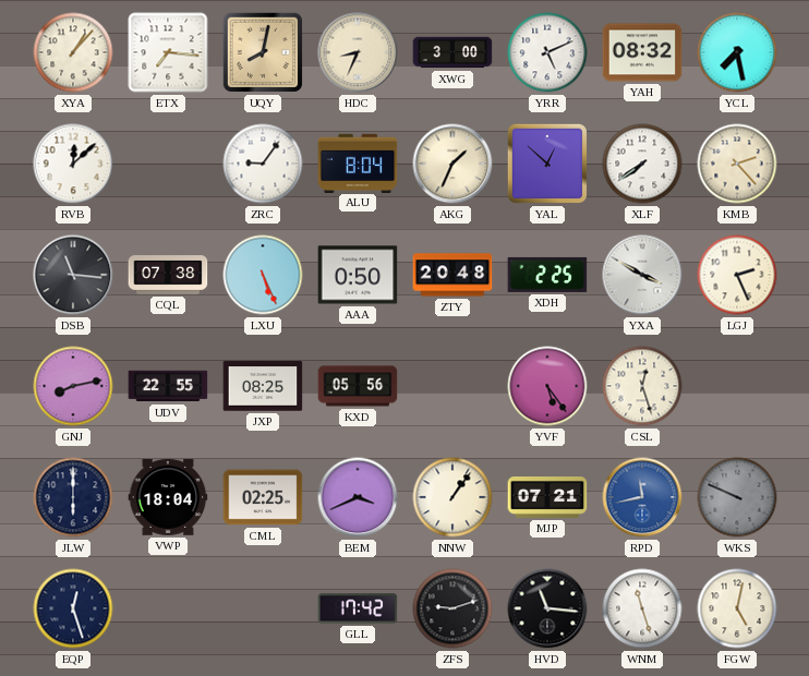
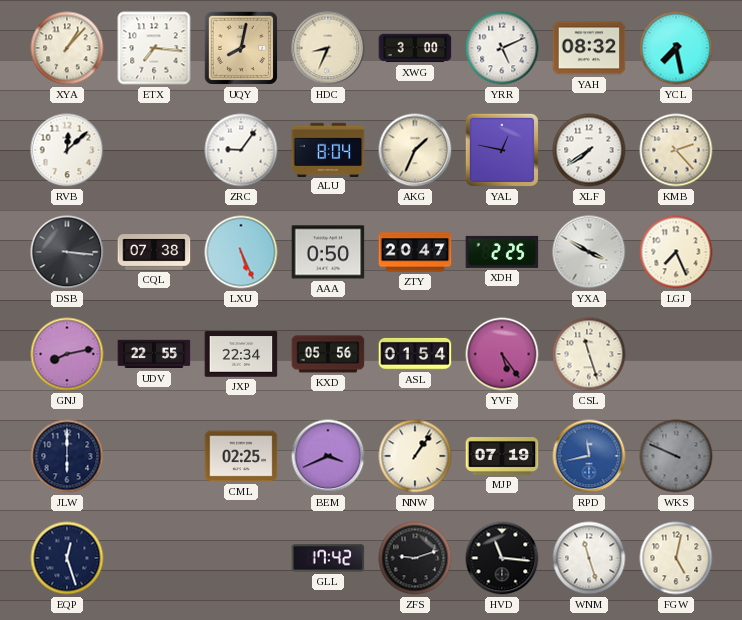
YAL: 12:52 -> 12:47
DSB: 11:16 -> 3:16
ZTY: 20:48 -> 20:47
LGJ: 2:26 -> 7:26
JXP: 08:25 -> 22:34
ASL: none -> 01:54
CSL: 12:27 -> 11:27
VWP: 18:04 -> none
MJP: 07:21 -> 07:19
